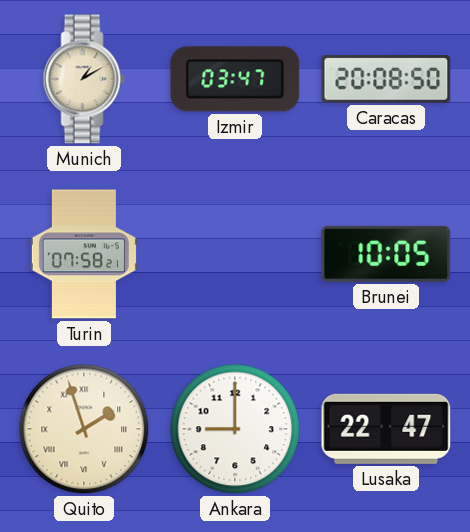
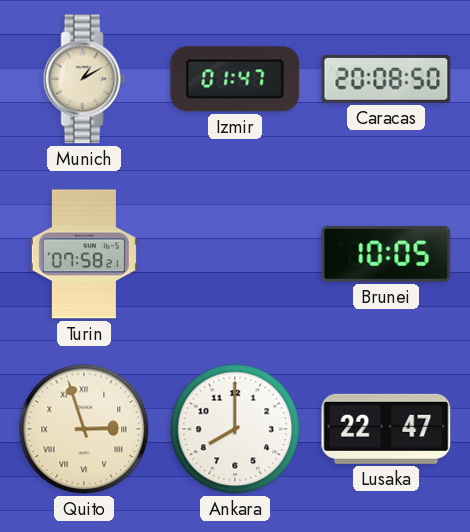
Izmir: 03:47 -> 01:47
Quito: 1:57 -> 2:57
Ankara: 9:00 -> 8:00
